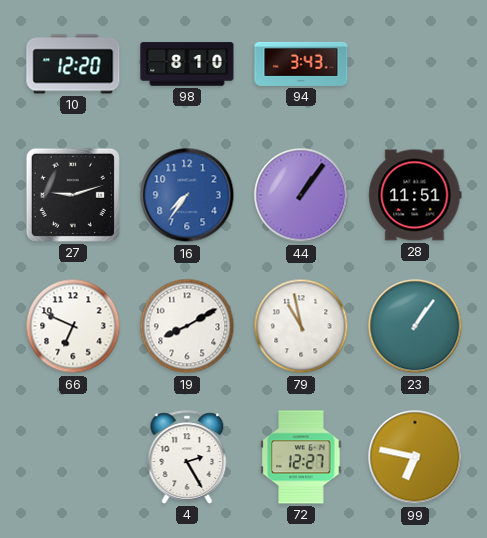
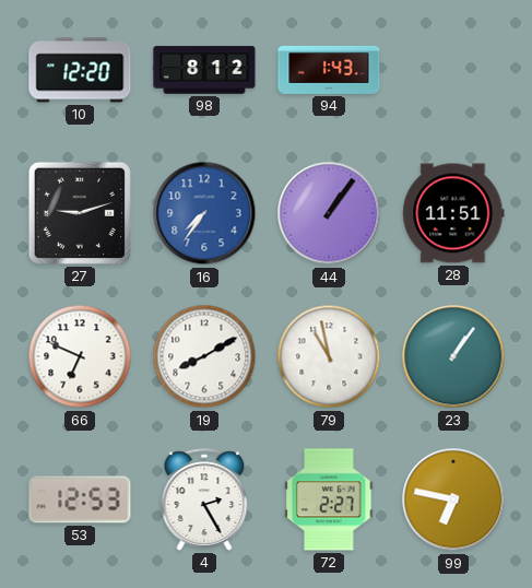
98: 8:10 -> 8:12
94: 3:43 -> 1:43
53: none -> 12:53
72: 12:27 -> 2:27
